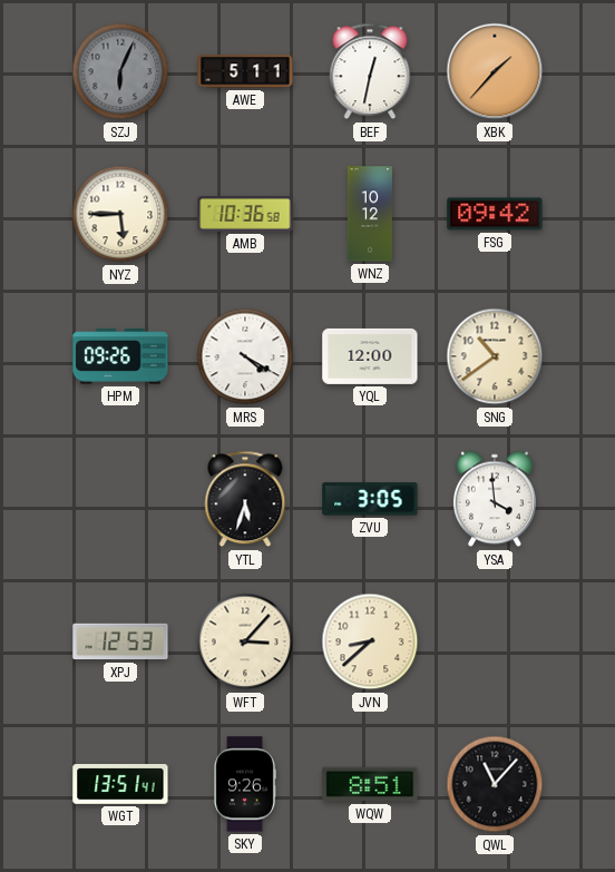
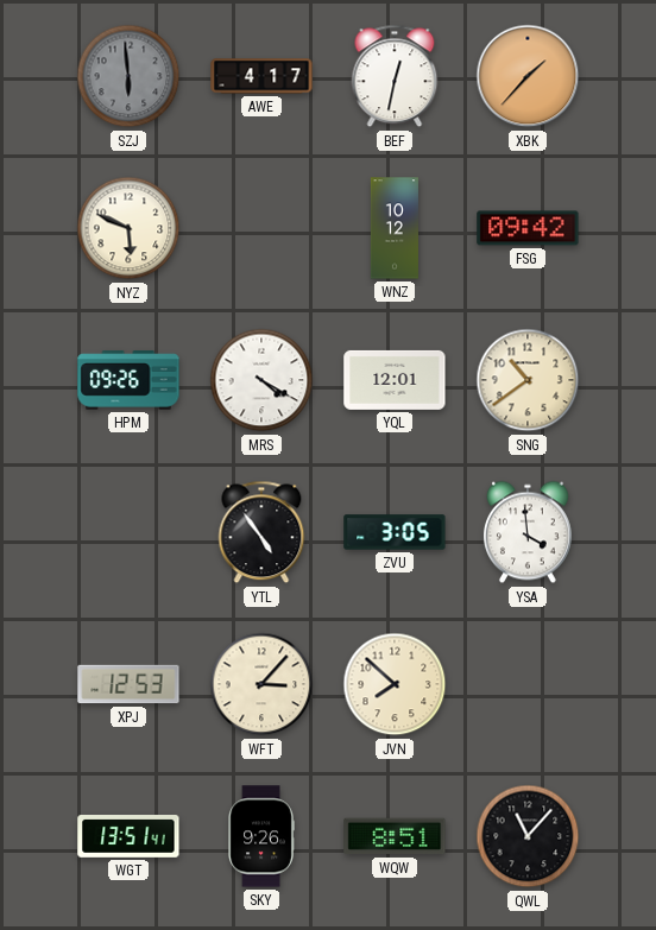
SZJ: 6:04 -> 5:59
AWE: 5:11 -> 4:17
NYZ: 5:45 -> 5:49
AMB: 10:36 -> none
YQL: 12:00 -> 12:01
YTL: 5:33 -> 4:54
JVN: 8:38 -> 7:52
